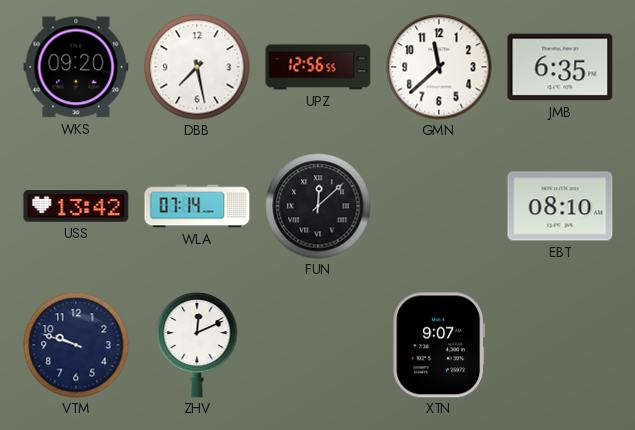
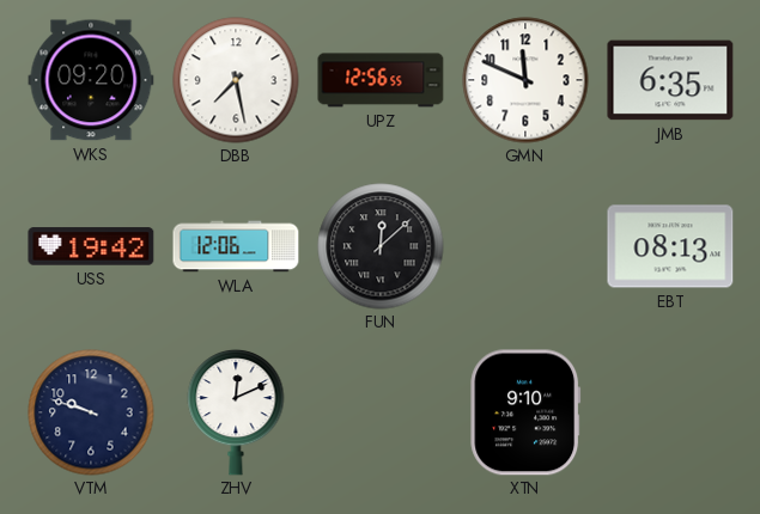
GMN: 11:38 -> 11:49
USS: 13:42 -> 19:42
WLA: 07:14 -> 12:06
EBT: 08:10 -> 08:13
XTN: 9:07 -> 9:10
